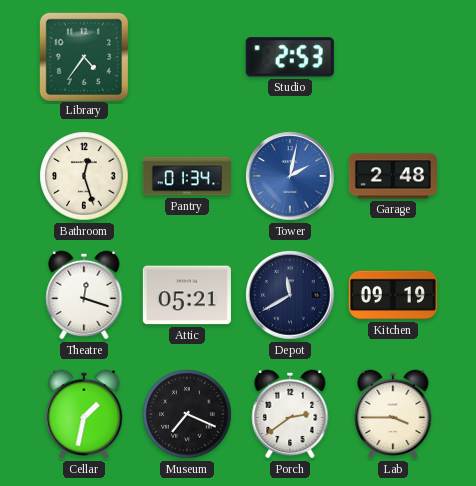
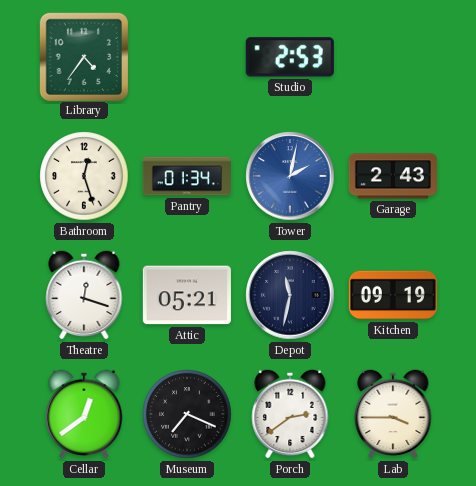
Garage: 2:48 -> 2:43
Depot: 11:40 -> 11:32
Cellar: 1:32 -> 12:39
